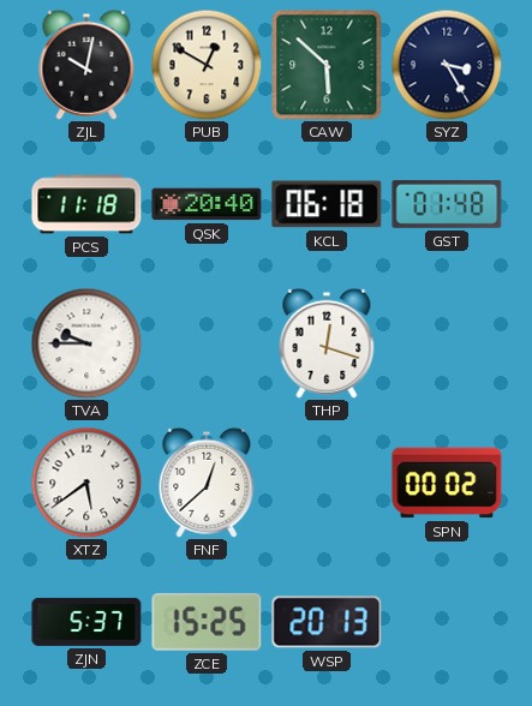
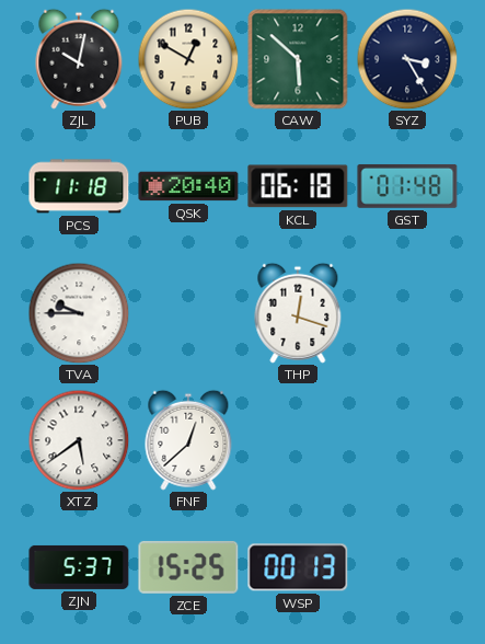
SPN: 00:02 -> none
WSP: 20:13 -> 00:13
